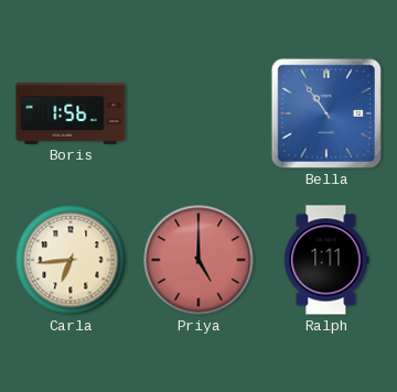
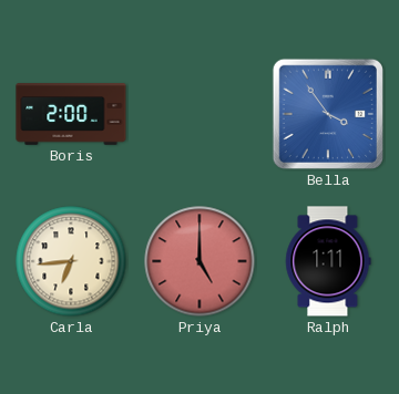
Boris: 1:56 -> 2:00
Bella: 10:54 -> 3:54
